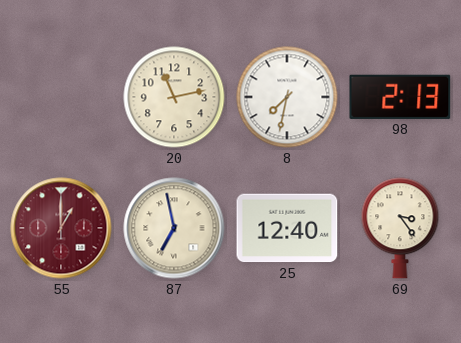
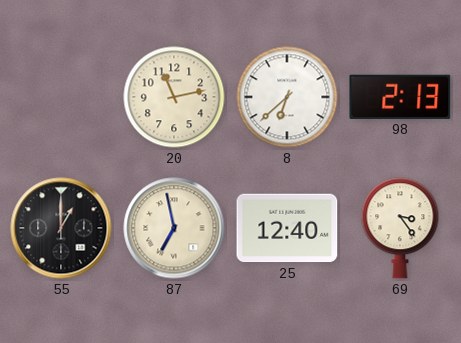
8: 7:32 -> 6:38
55 dial: burgundy -> black
